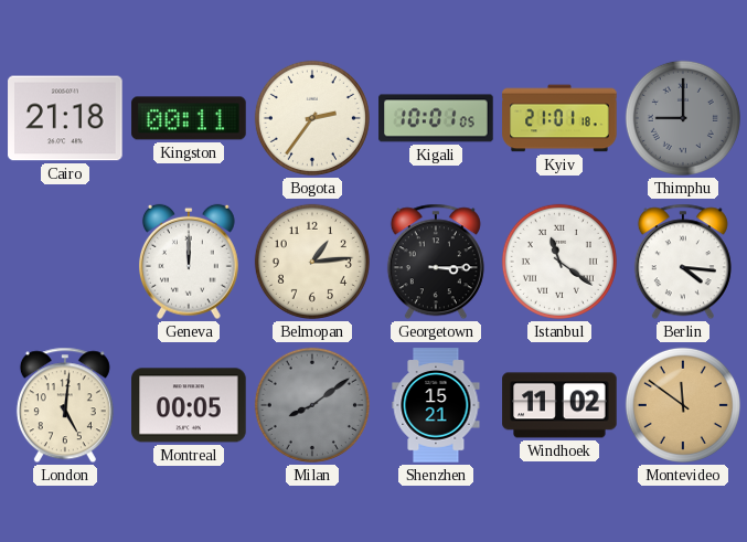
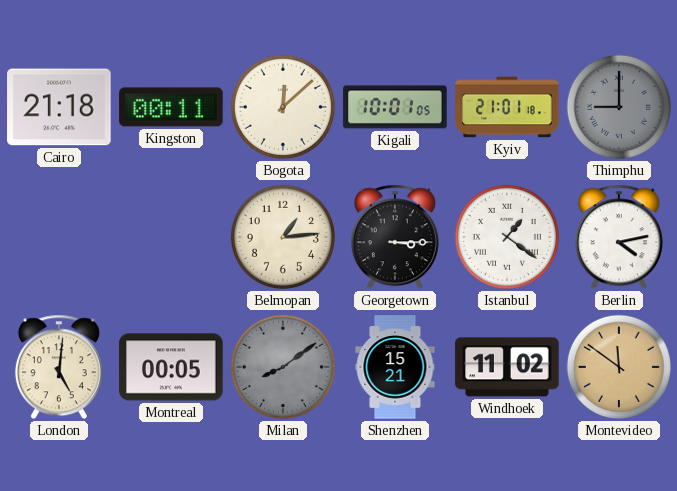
Bogota: 2:36 -> 12:08
Geneva: 12:00 -> none
Istanbul: 11:21 -> 1:21
Berlin: 4:16 -> 4:13
